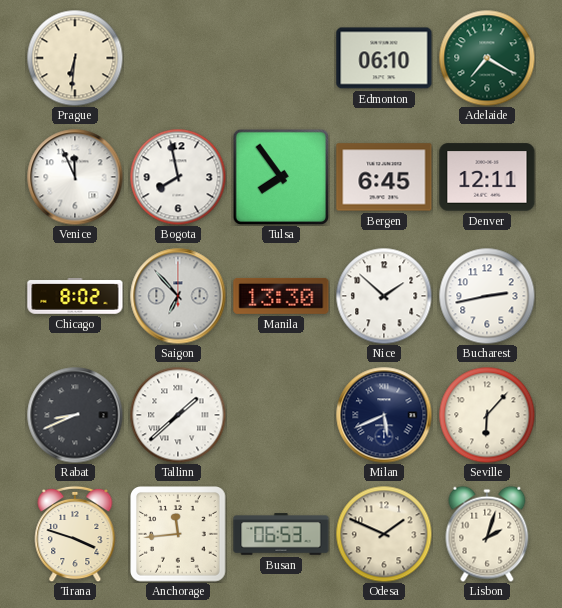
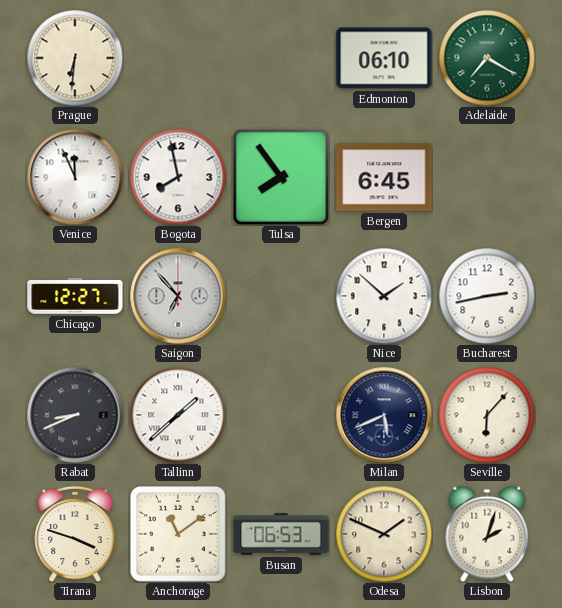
Denver: 12:11 -> none
Chicago: 8:02 -> 12:27
Manila: 13:30 -> none
Anchorage: 11:44 -> 11:09
